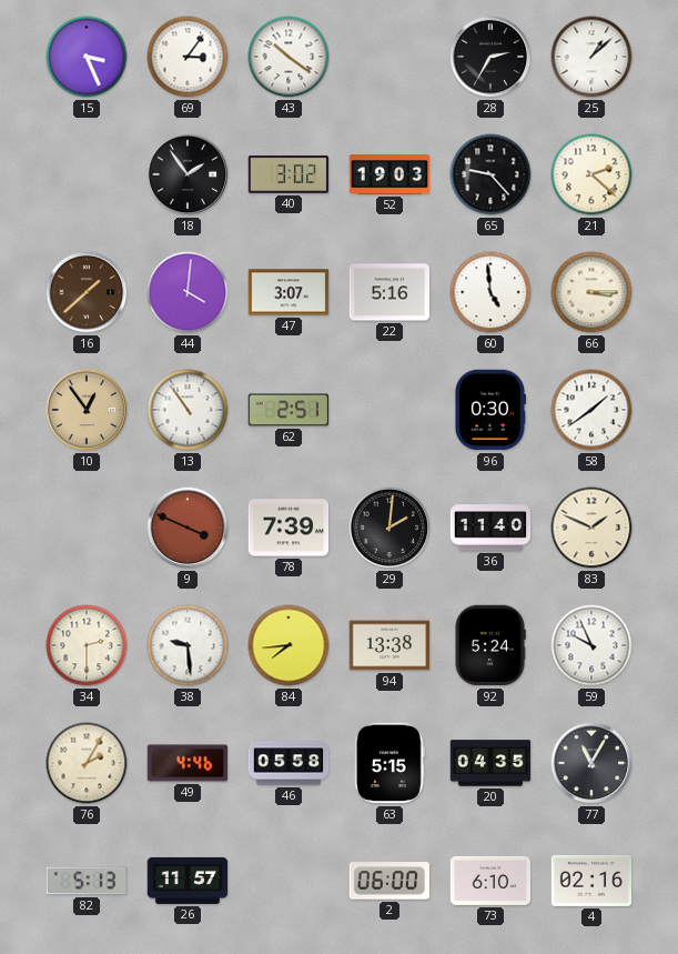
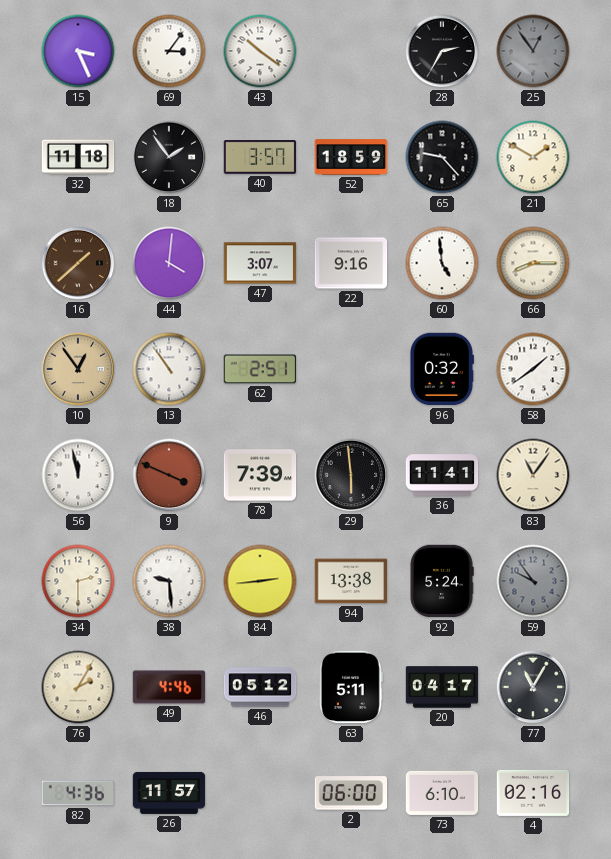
25: 1:08 -> 12:54
25 dial: white -> grey
32: none -> 11:18
40: 3:02 -> 3:57
52: 19:03 -> 18:59
21: 2:22 -> 1:50
22: 5:16 -> 9:16
66: 3:15 -> 8:15
96: 0:30 -> 0:32
56: none -> 11:58
29: 2:01 -> 5:59
36: 11:40 -> 11:41
83: 1:49 -> 11:06
84: 7:44 -> 2:44
59: 9:56 -> 9:54
59 dial: white -> grey
46: 05:58 -> 05:12
63: 5:15 -> 5:11
20: 04:35 -> 04:17
82: 5:13 -> 4:36
